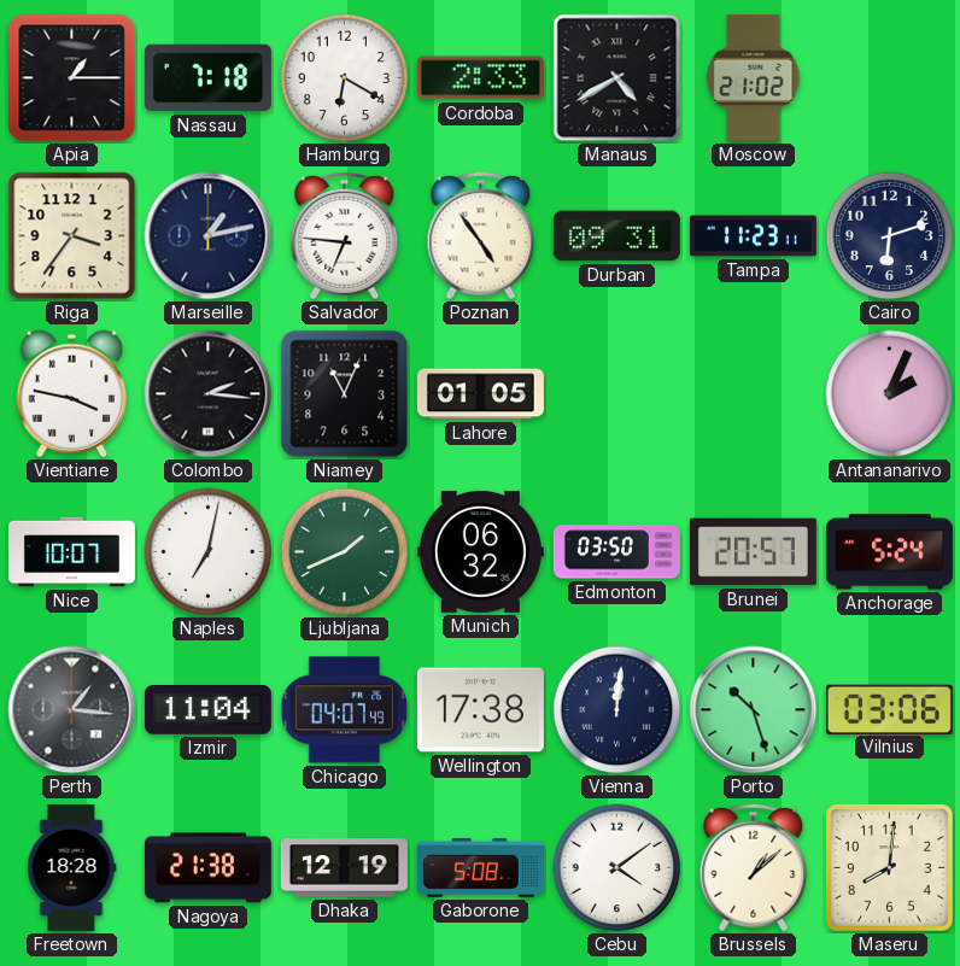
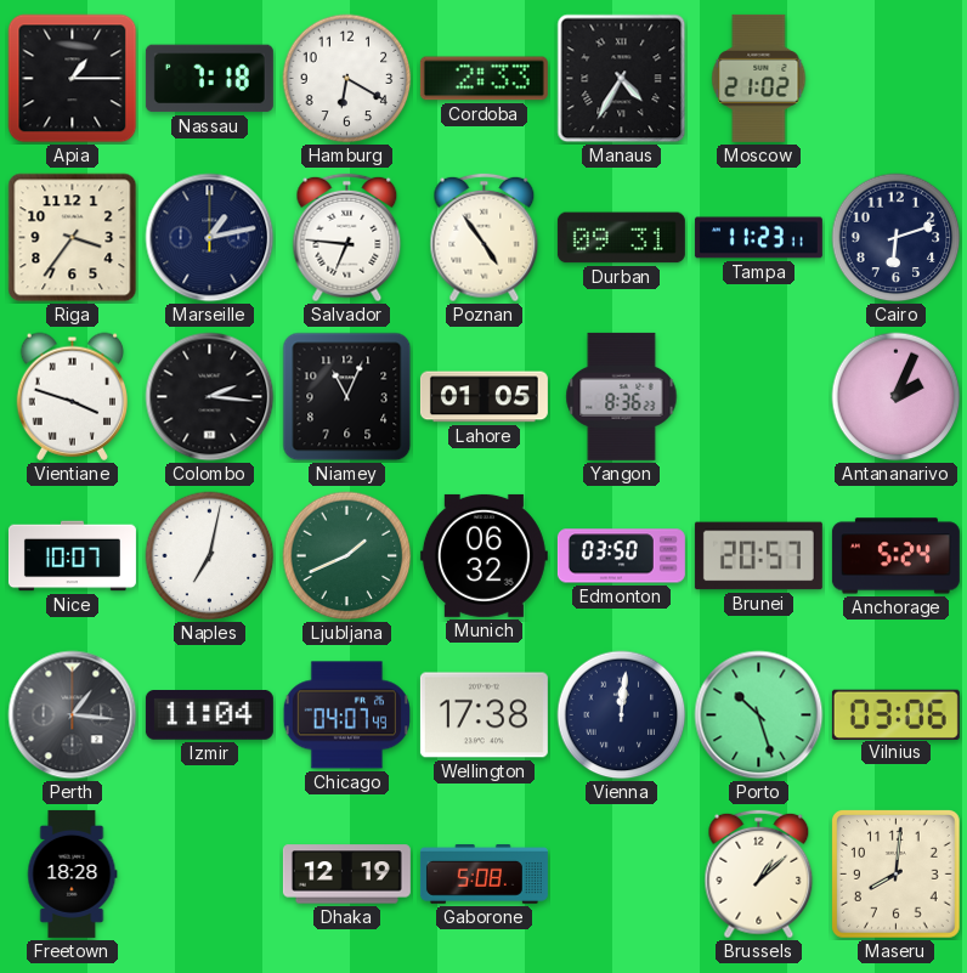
Manaus: 4:40 -> 4:35
Vientiane: 3:47 -> 3:48
Yangon: none -> 8:36
Nagoya: 21:38 -> none
Cebu: 4:09 -> none
